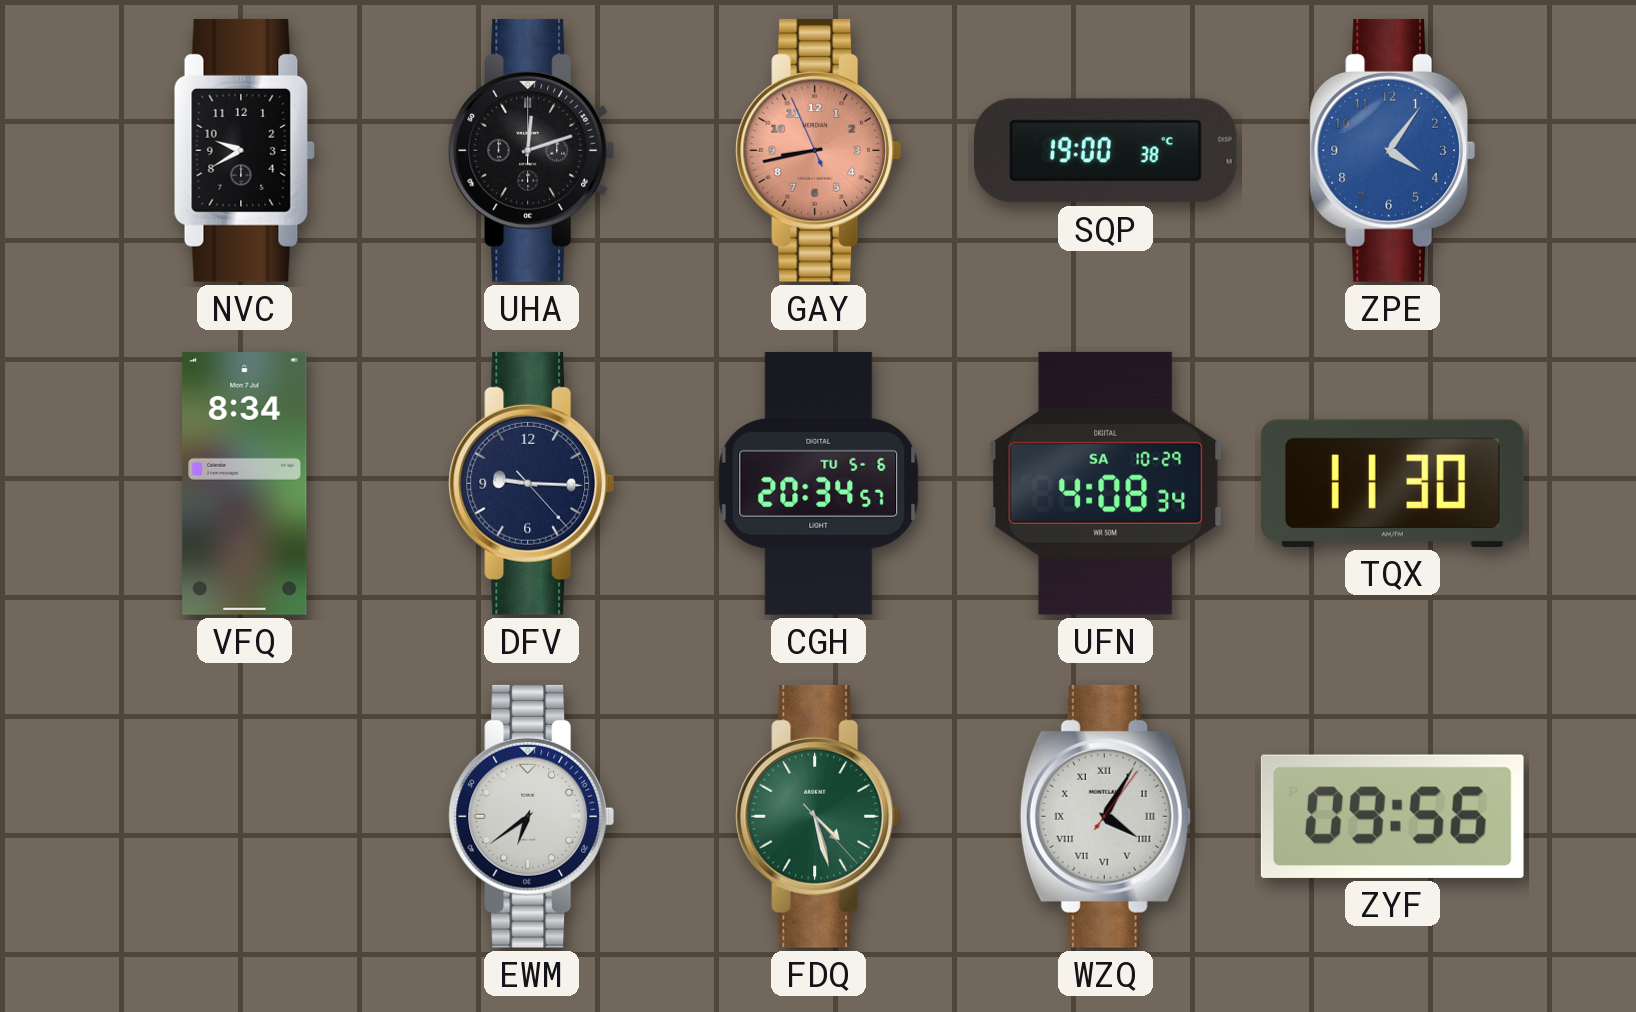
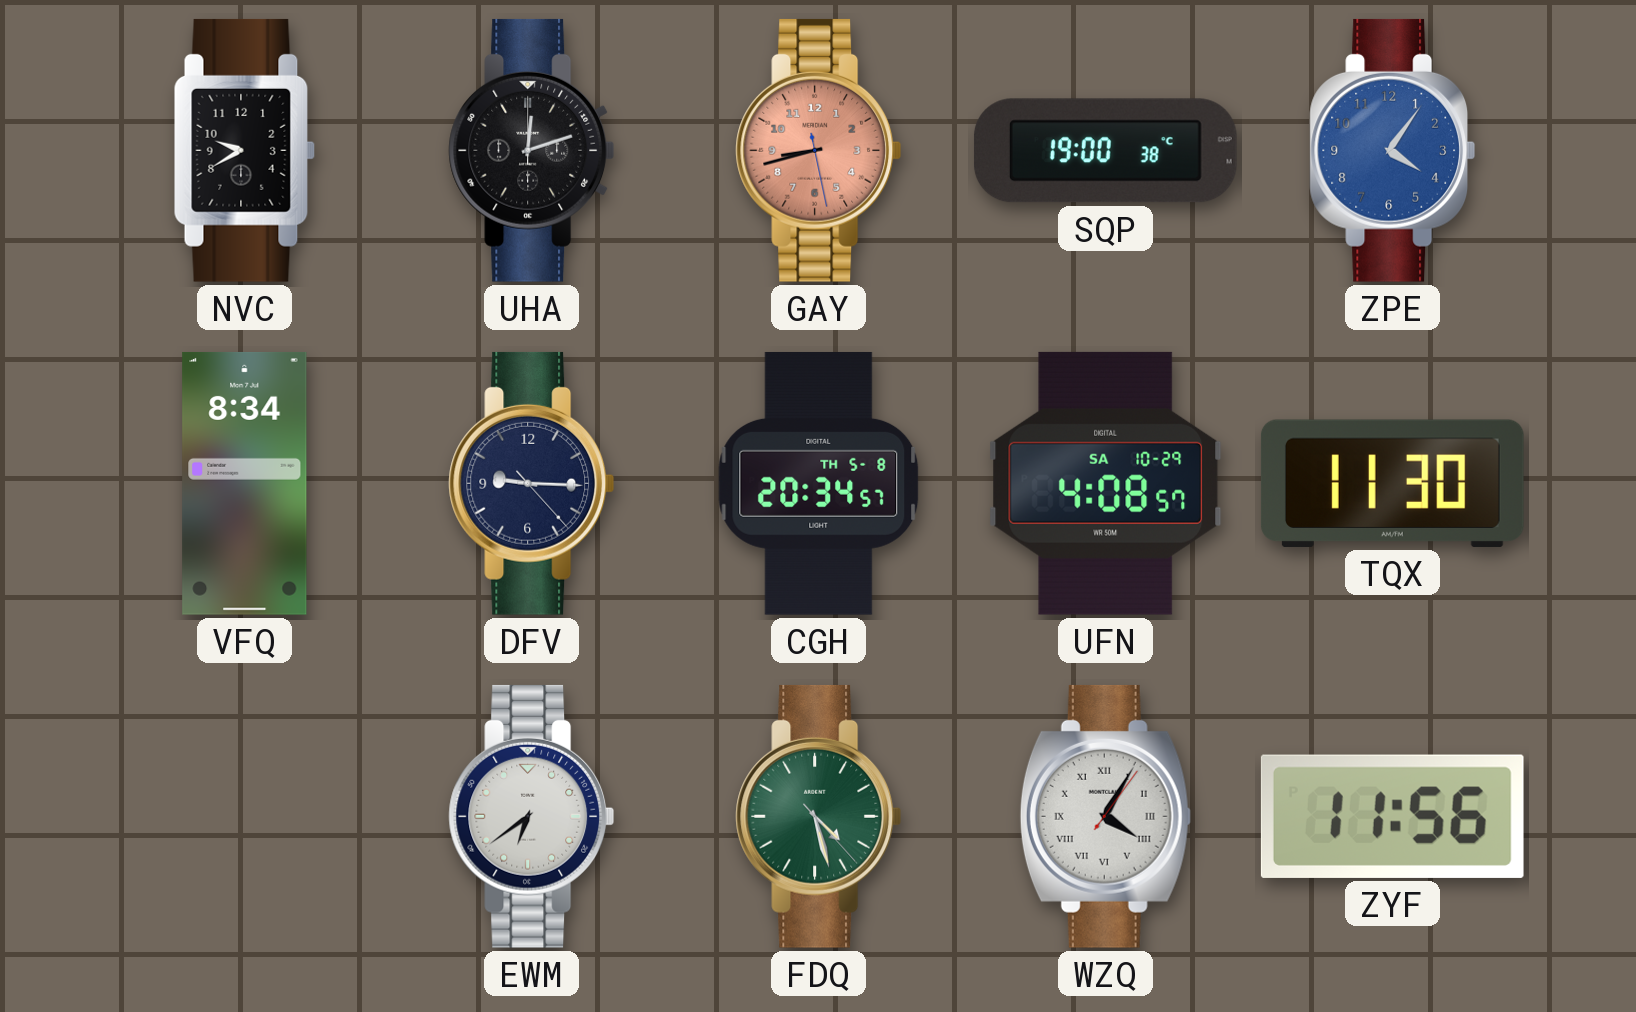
GAY: 8:42:56 -> 8:42:28
CGH date: TU 5-6 -> TH 5-8
UFN: 4:08:34 -> 4:08:57
ZYF: 09:56 -> 11:56
